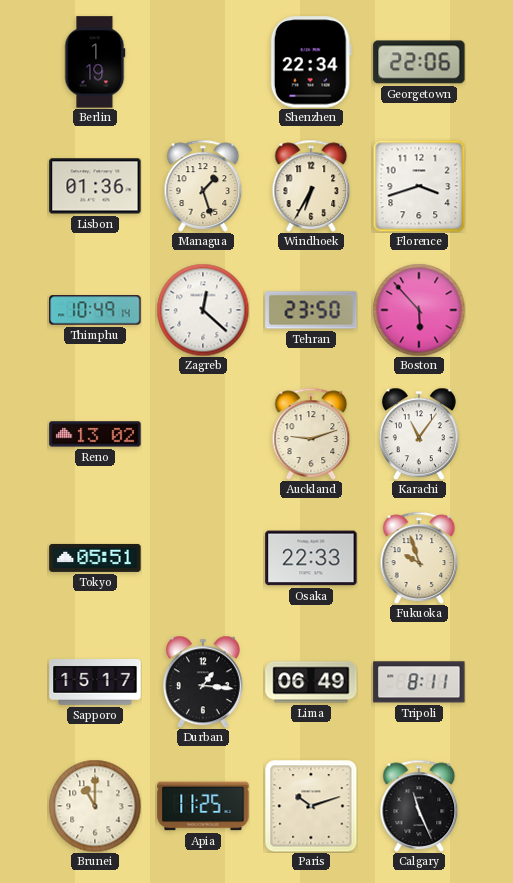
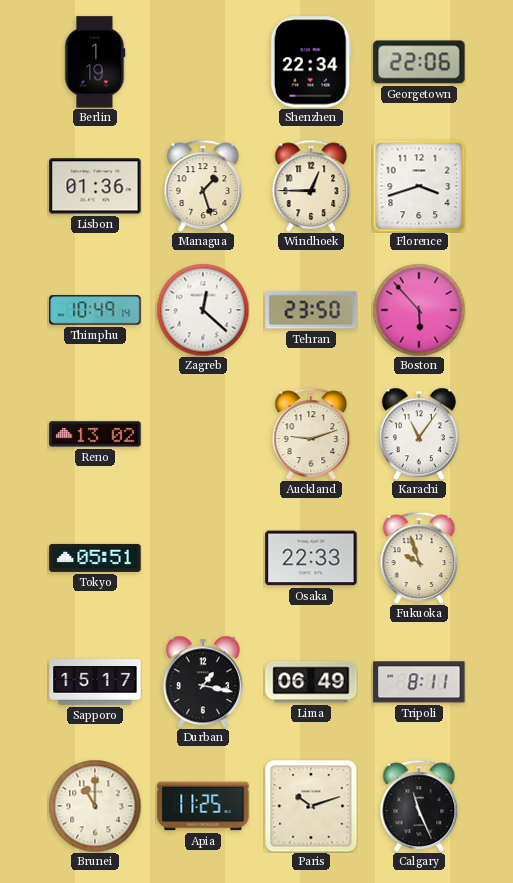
Windhoek: 6:35 -> 12:45
Durban: 1:16 -> 1:17
